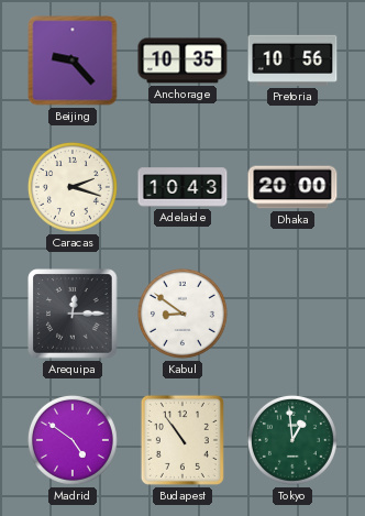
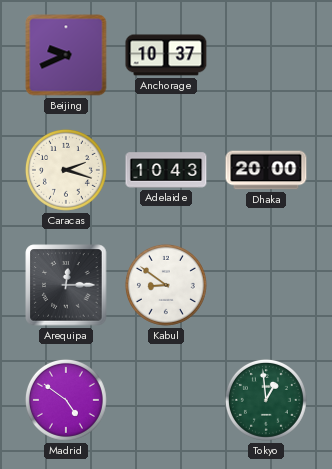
Beijing: 9:23 -> 9:41
Anchorage: 10:35 -> 10:37
Pretoria: 10:56 -> none
Budapest: 10:54 -> none
